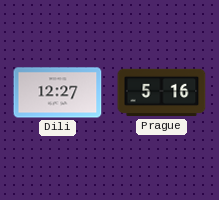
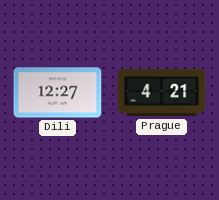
Prague: 5:16 -> 4:21
